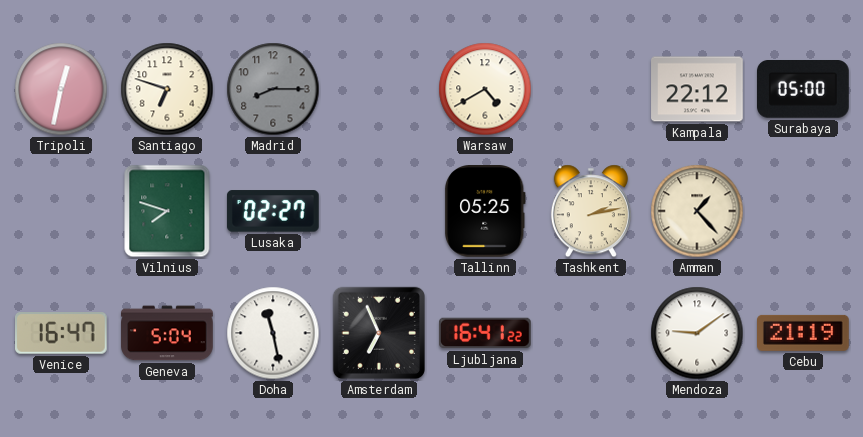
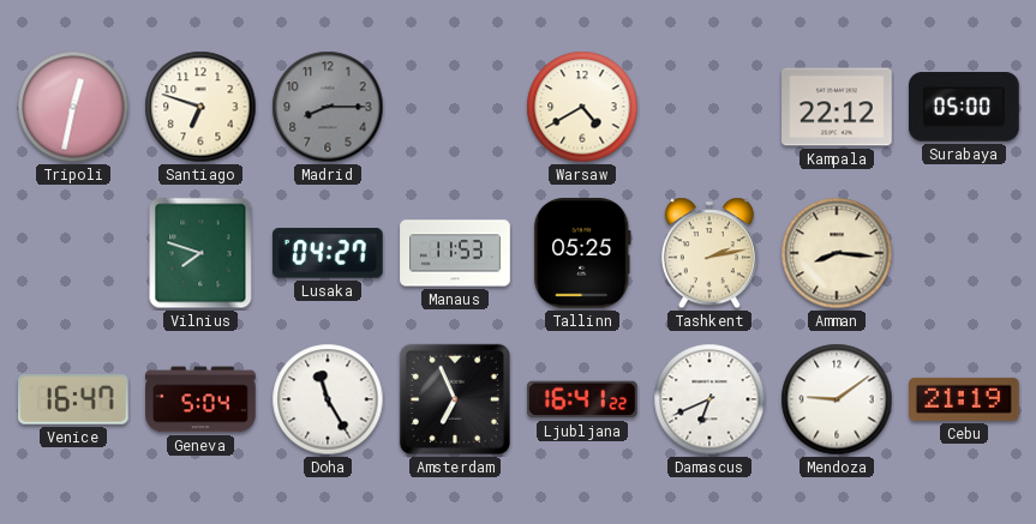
Lusaka: 02:27 -> 04:27
Manaus: none -> 11:53
Amman: 1:23 -> 8:16
Doha: 11:28 -> 11:25
Damascus: none -> 6:41
